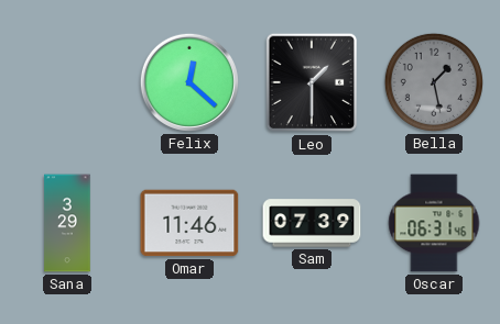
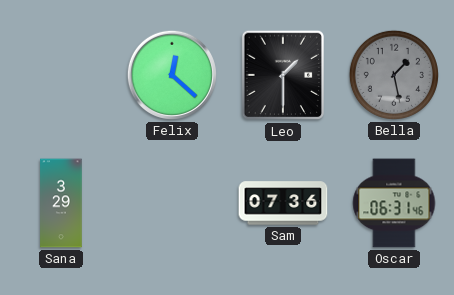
Omar: 11:46 -> none
Sam: 07:39 -> 07:36
